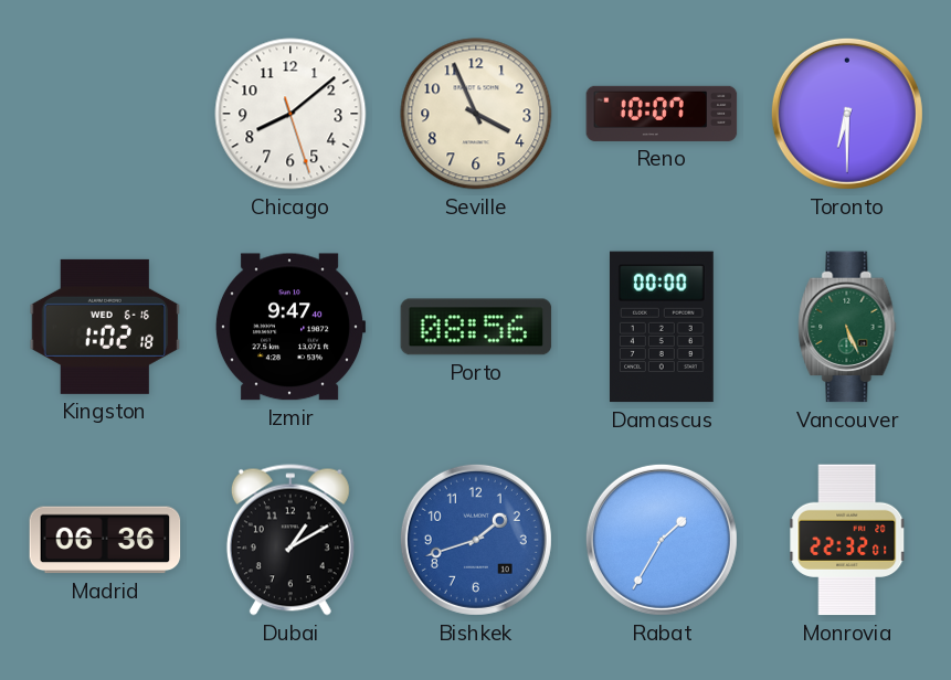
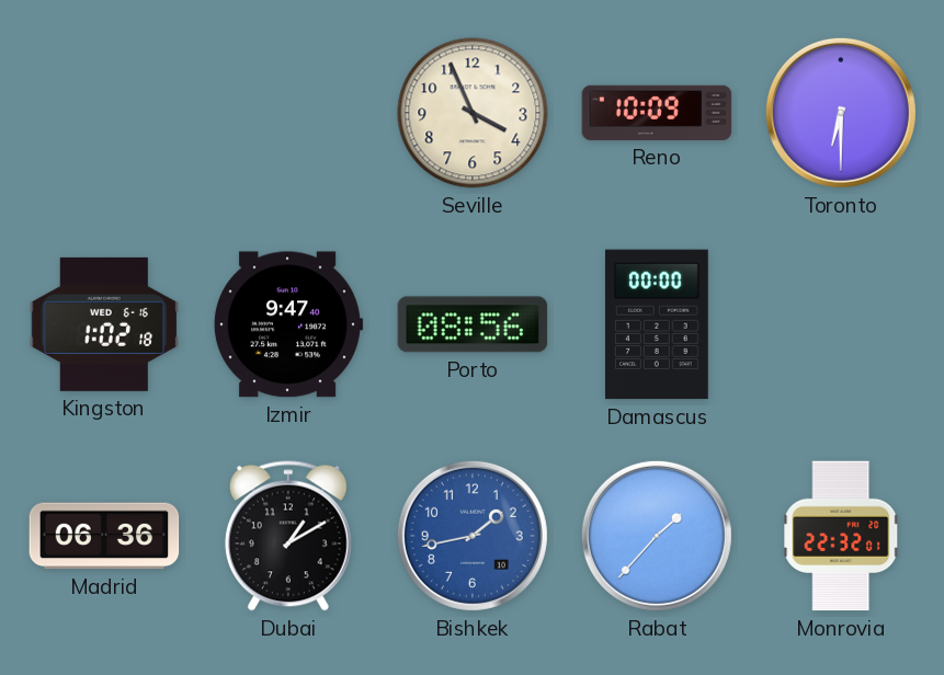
Chicago: 8:08 -> none
Reno: 10:07 -> 10:09
Vancouver: 5:26 -> none
Bishkek: 1:42 -> 1:43
Rabat: 1:35 -> 1:37
